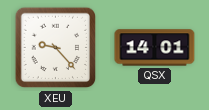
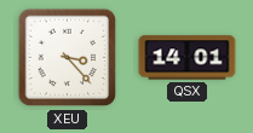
XEU: 9:23 -> 3:23
